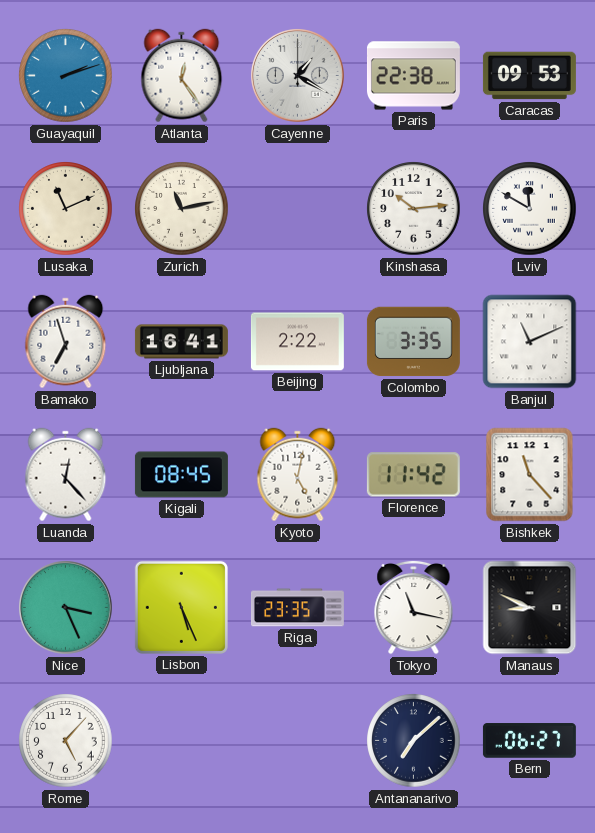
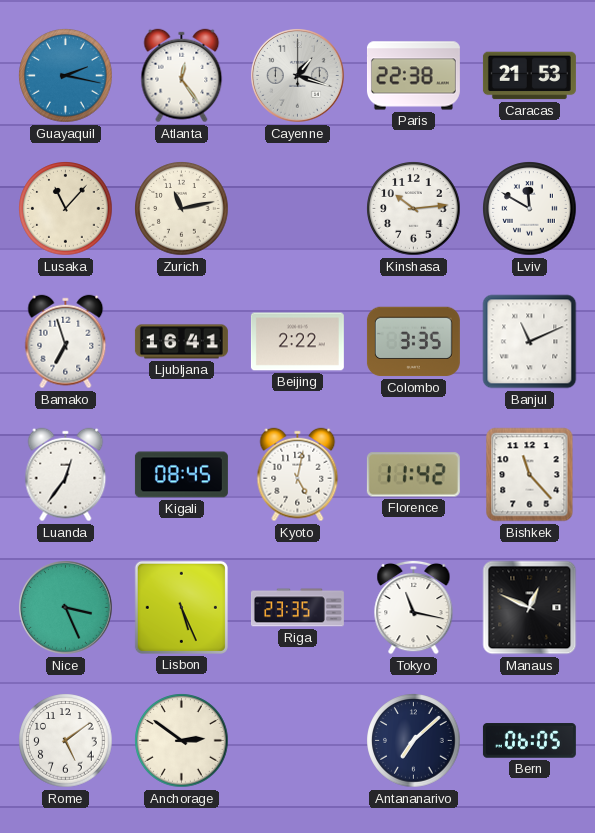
Guayaquil: 2:12 -> 2:17
Cayenne: 1:20 -> 1:18
Caracas: 09:53 -> 21:53
Lusaka: 11:11 -> 11:07
Luanda: 12:23 -> 12:36
Manaus: 8:49 -> 12:49
Rome: 5:07 -> 5:09
Anchorage: none -> 2:51
Bern: 06:27 -> 06:05
